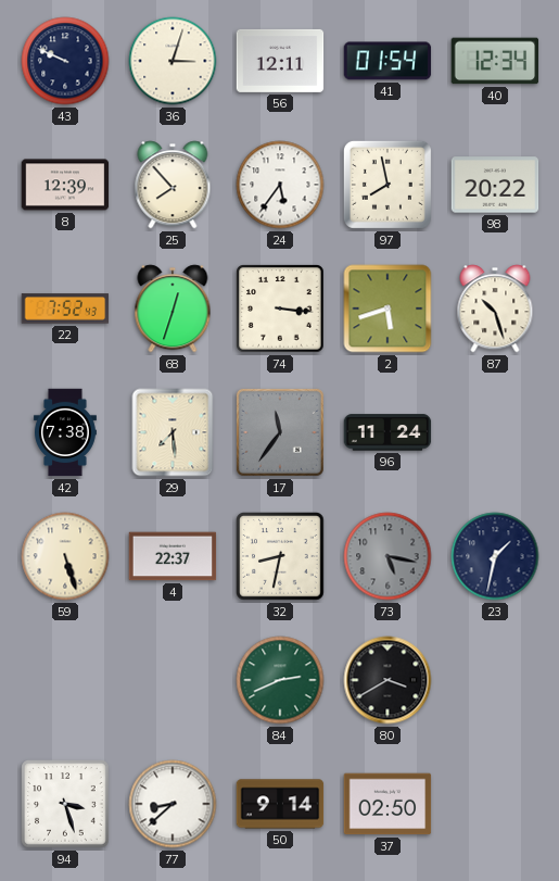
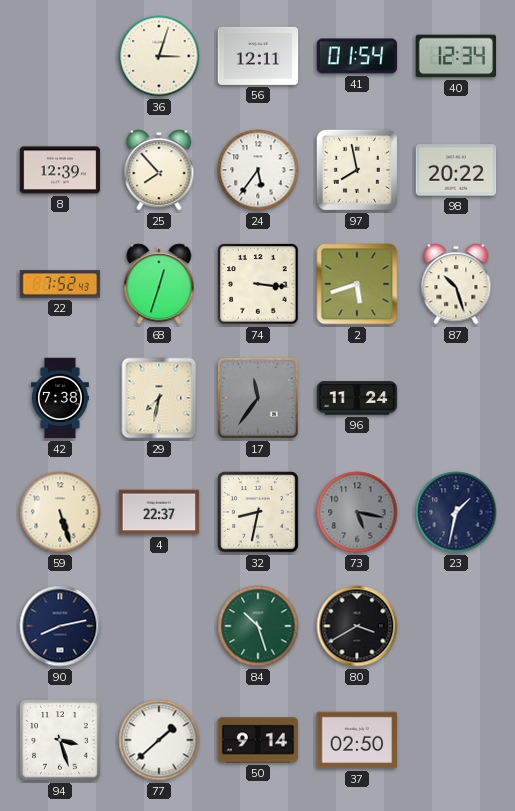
43: 9:49 -> none
29: 7:29 -> 7:32
90: none -> 8:13
84: 2:41 -> 10:27
77: 8:38 -> 1:38
